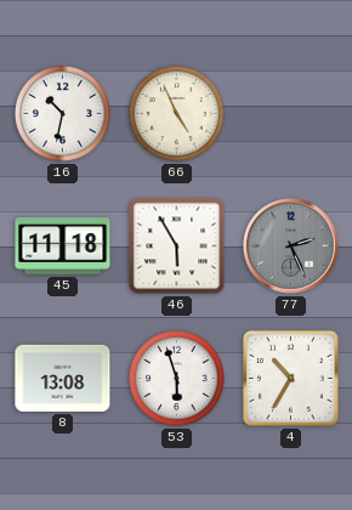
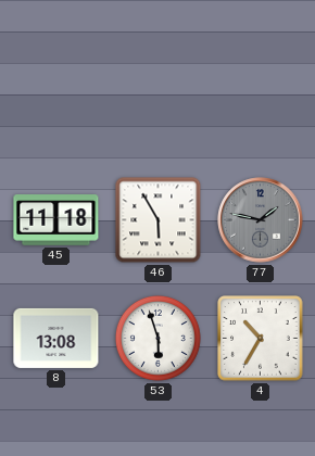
16: 10:32 -> none
66: 4:56 -> none
77: 2:26 -> 1:47
